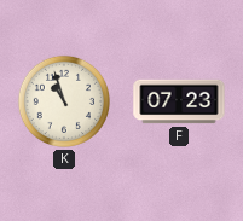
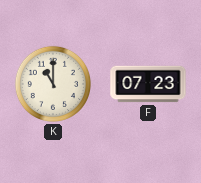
K: 10:57 -> 11:00
